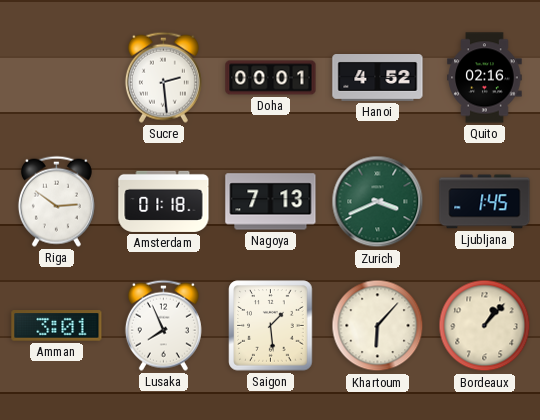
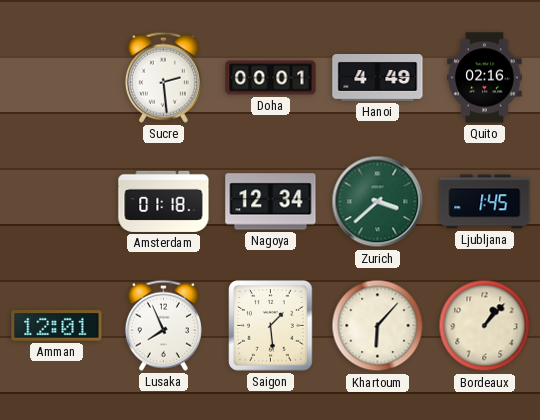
Hanoi: 4:52 -> 4:49
Riga: 2:51 -> none
Nagoya: 7:13 -> 12:34
Zurich: 3:41 -> 3:38
Amman: 3:01 -> 12:01
